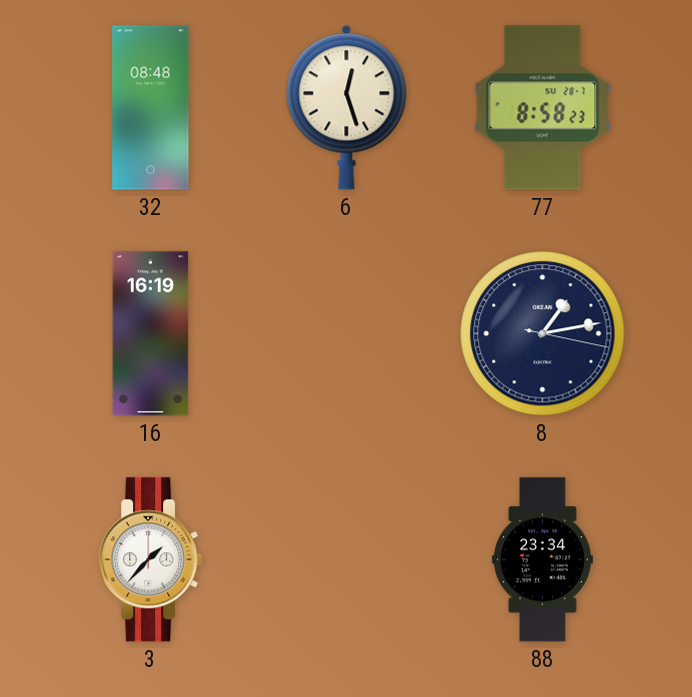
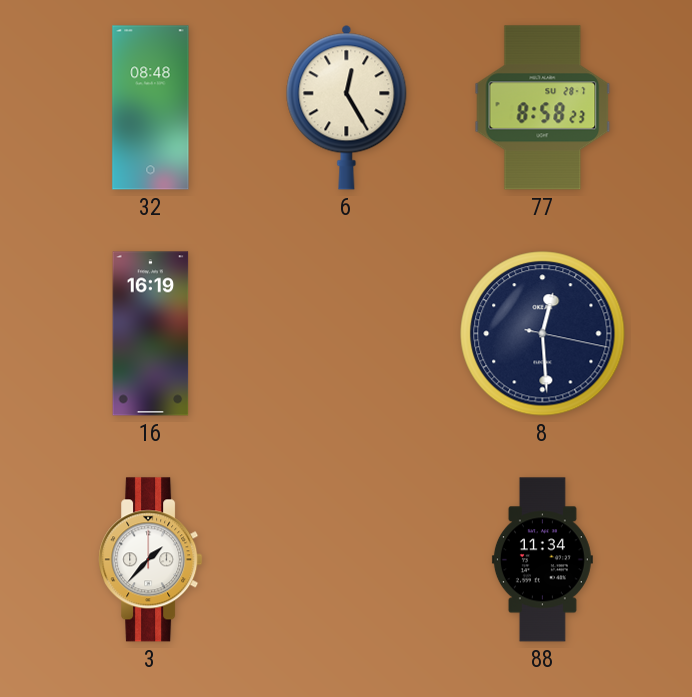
6: 12:27 -> 12:25
8: 1:13 -> 12:29
88: 23:34 -> 11:34
